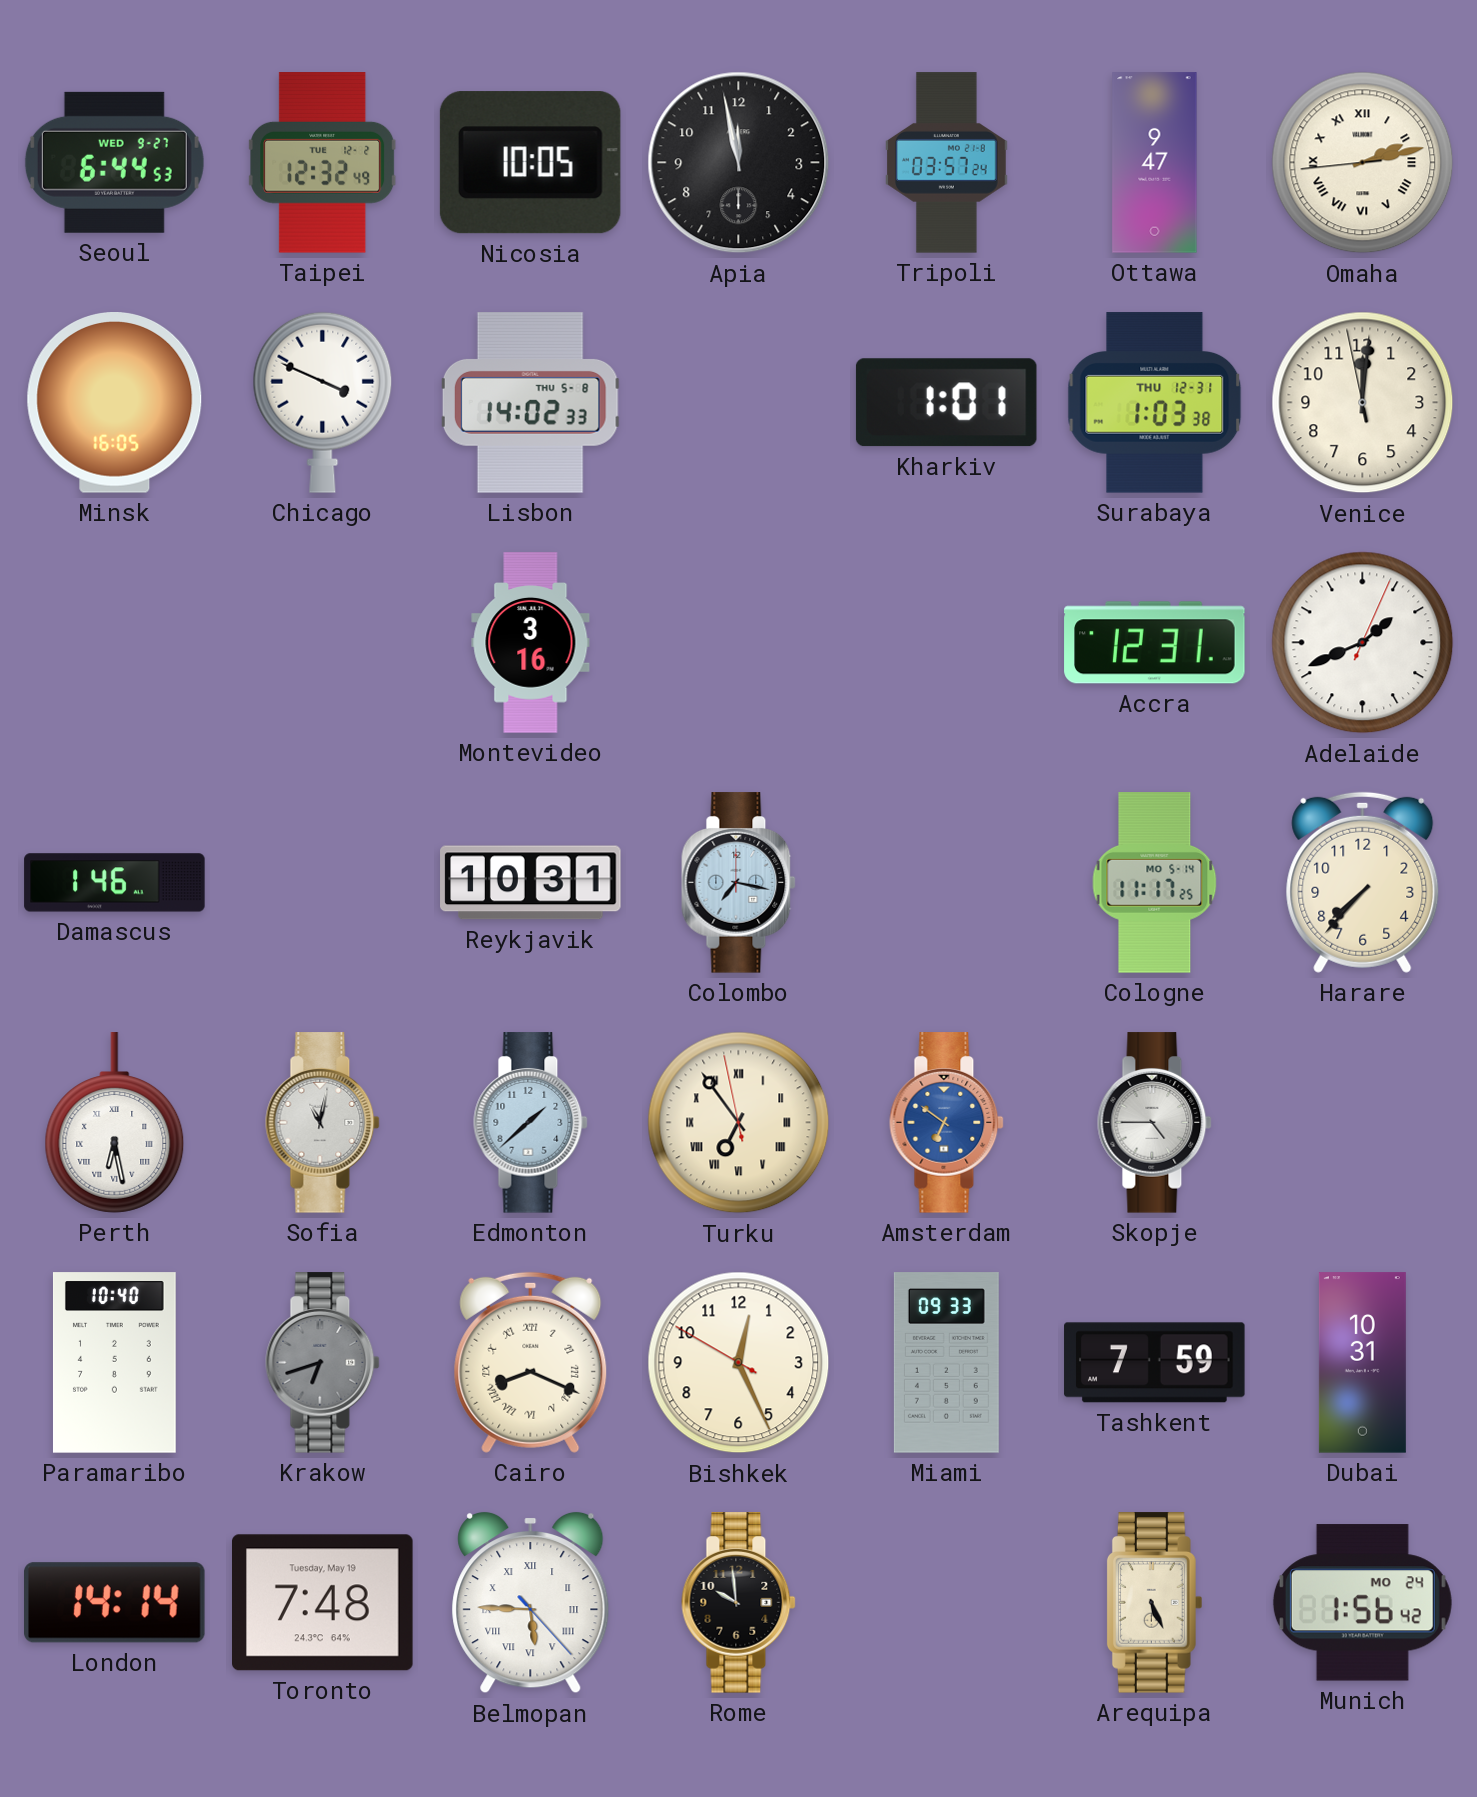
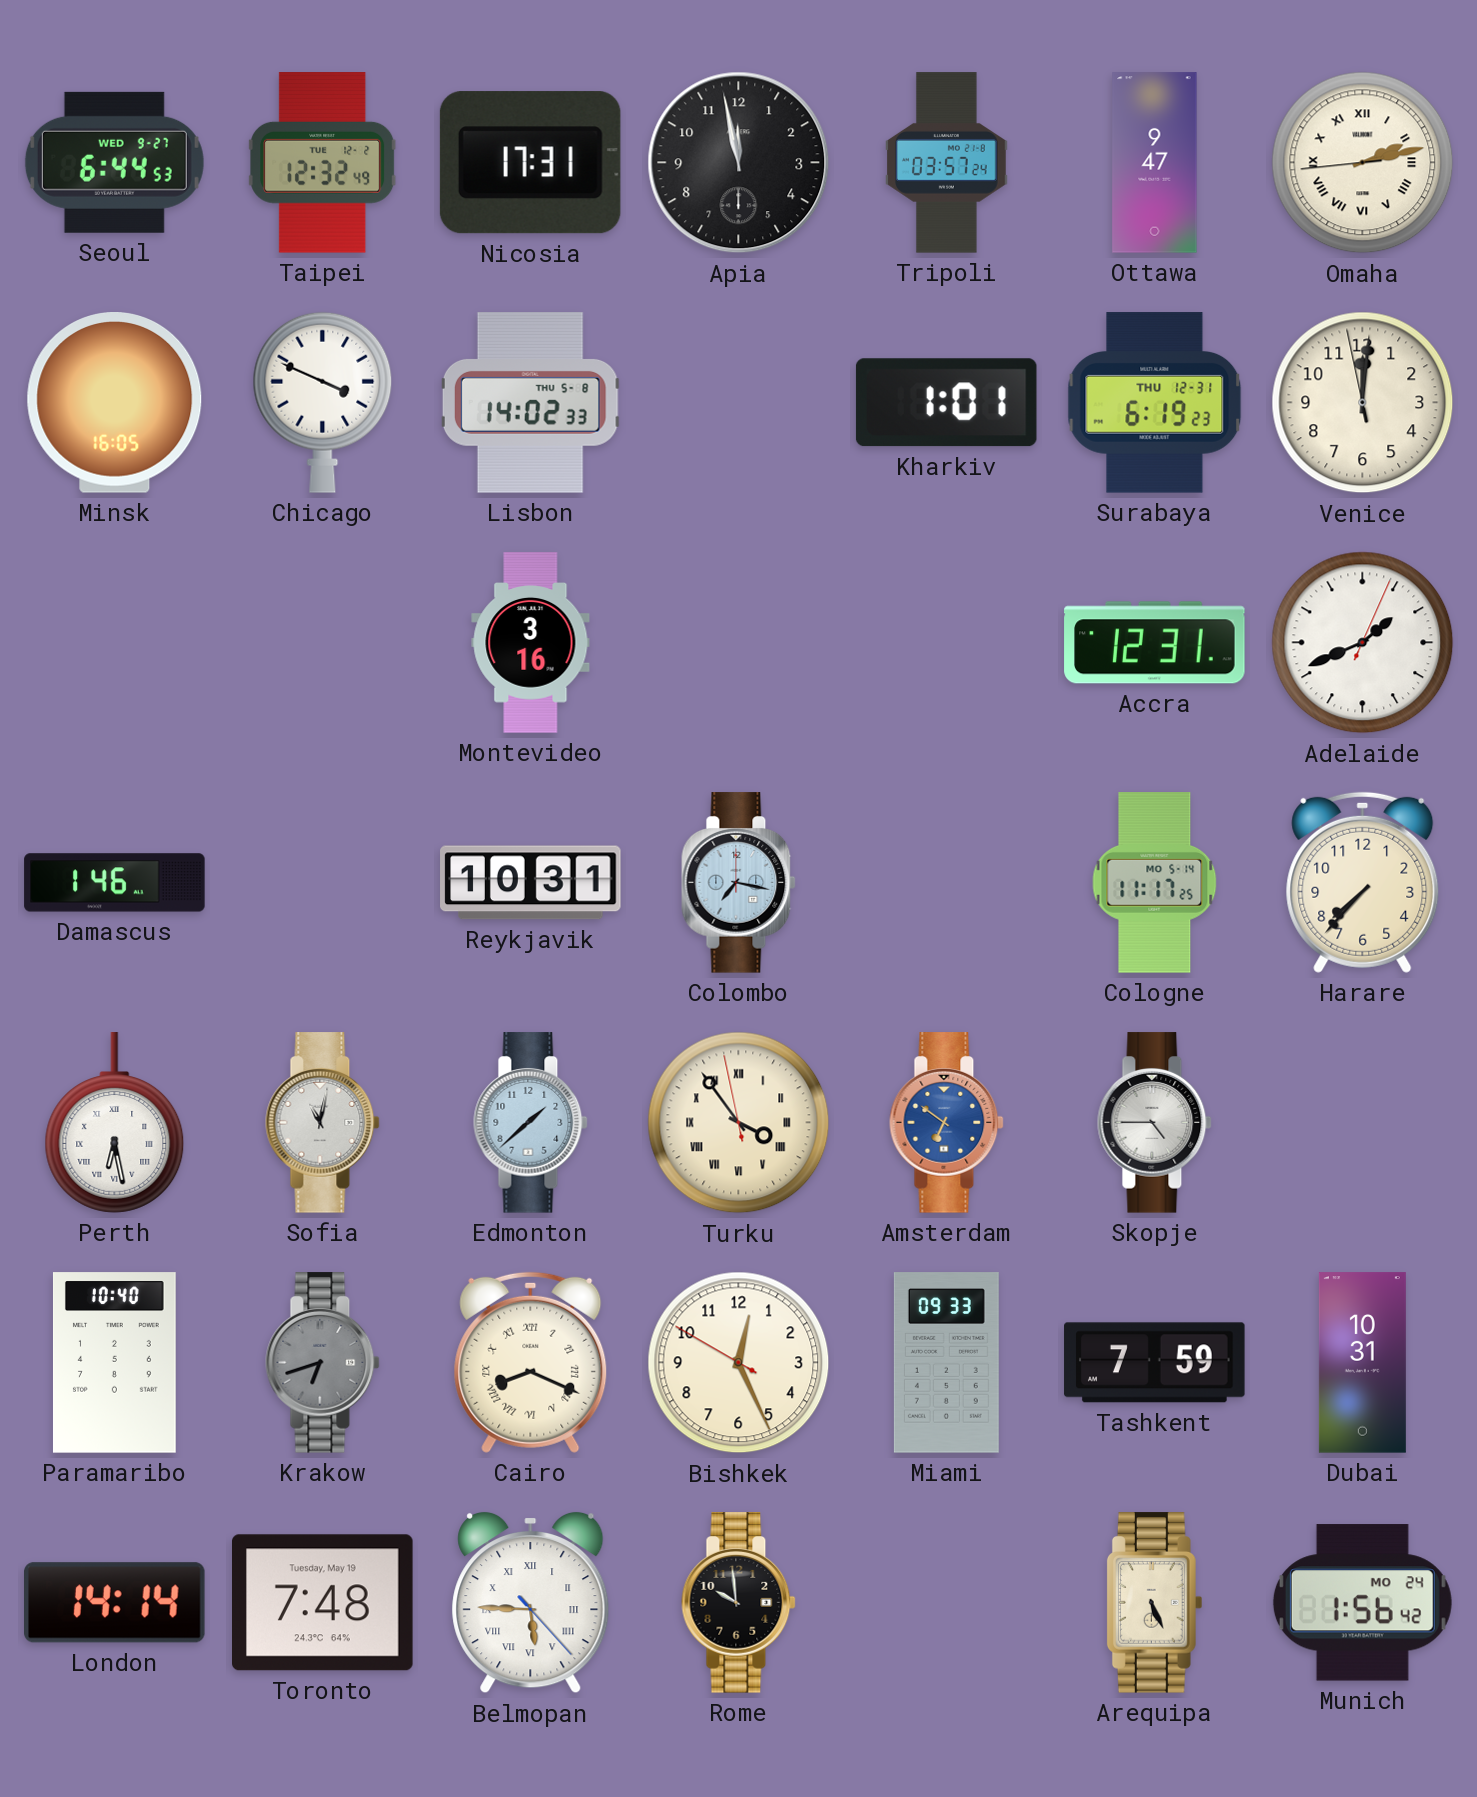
Nicosia: 10:05 -> 17:31
Surabaya: 1:03 -> 6:19
Turku: 6:53 -> 3:53
